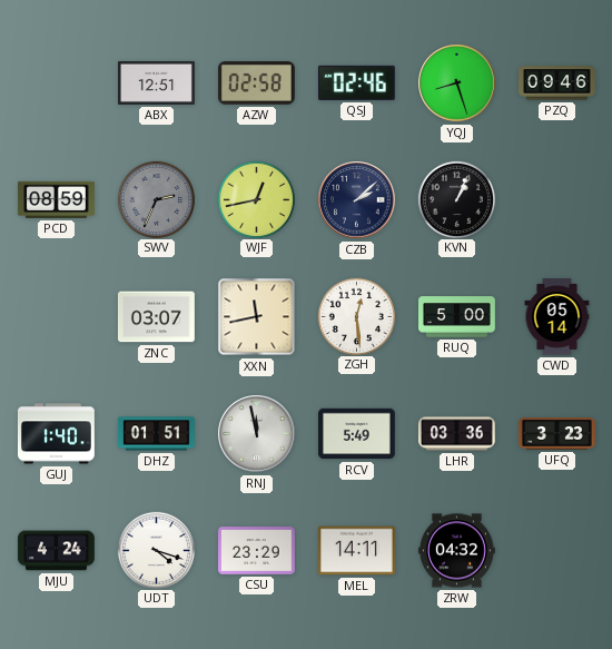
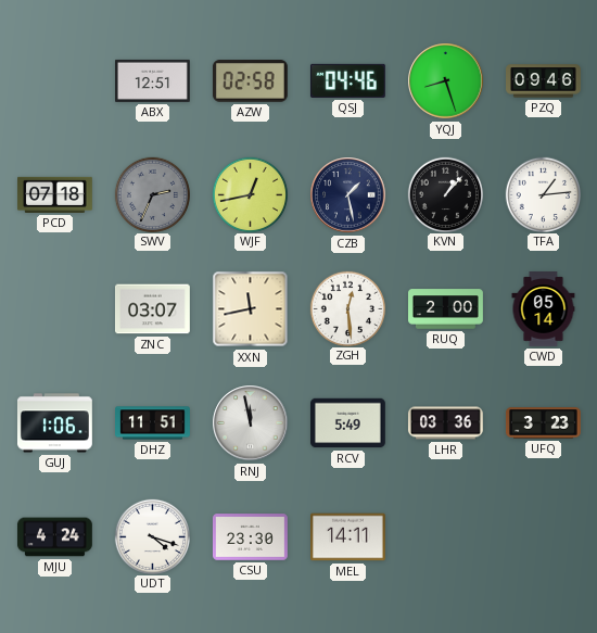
QSJ: 02:46 -> 04:46
PCD: 08:59 -> 07:18
CZB: 2:08 -> 1:28
KVN: 1:04 -> 1:07
TFA: none -> 1:14
RUQ: 5:00 -> 2:00
GUJ: 1:40 -> 1:06
DHZ: 01:51 -> 11:51
CSU: 23:29 -> 23:30
ZRW: 04:32 -> none
